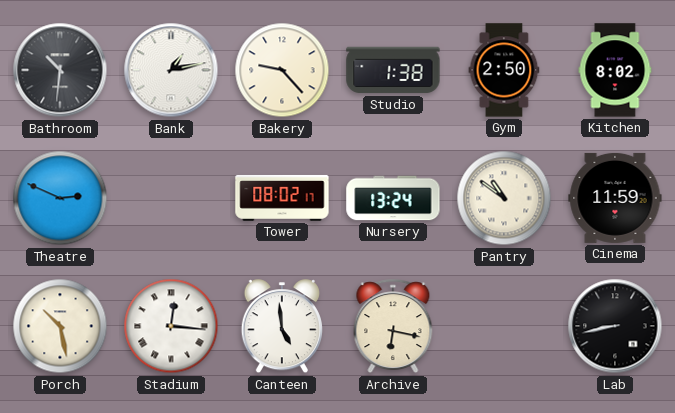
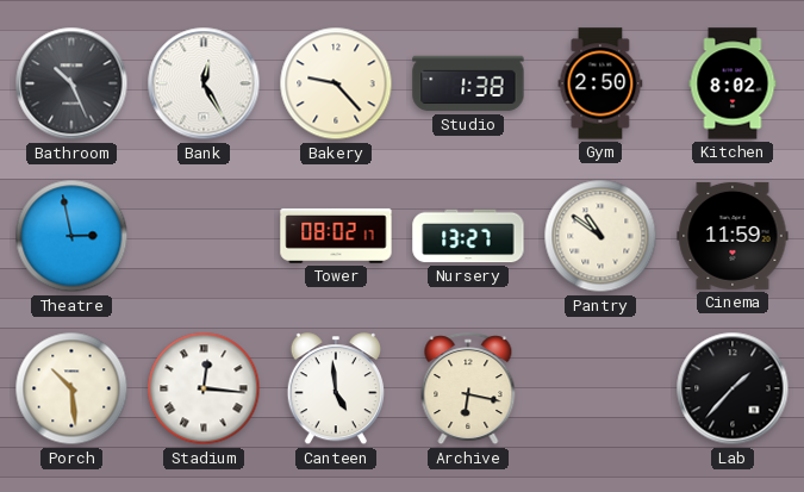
Bathroom: 10:31 -> 10:26
Bank: 1:13 -> 12:25
Theatre: 2:49 -> 2:58
Nursery: 13:24 -> 13:27
Porch: 10:28 -> 10:29
Lab: 8:43 -> 1:37
